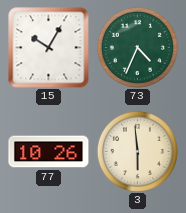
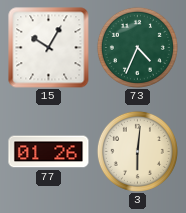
77: 10:26 -> 01:26
3: 5:59 -> 6:01
